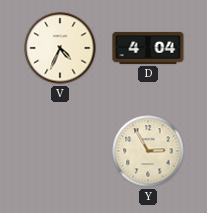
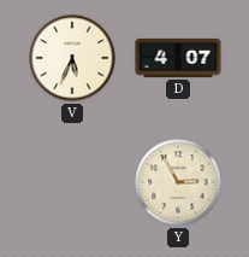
V: 4:34 -> 5:34
D: 4:04 -> 4:07
